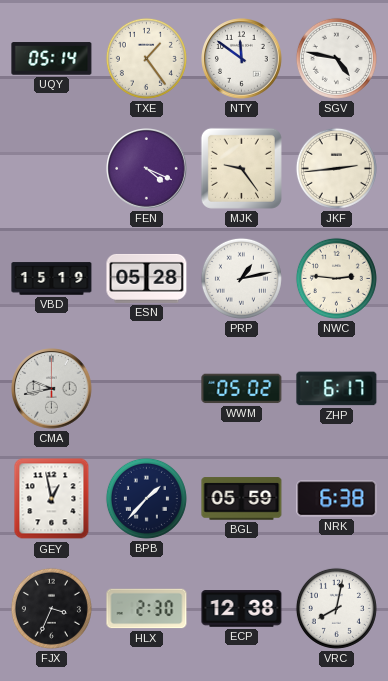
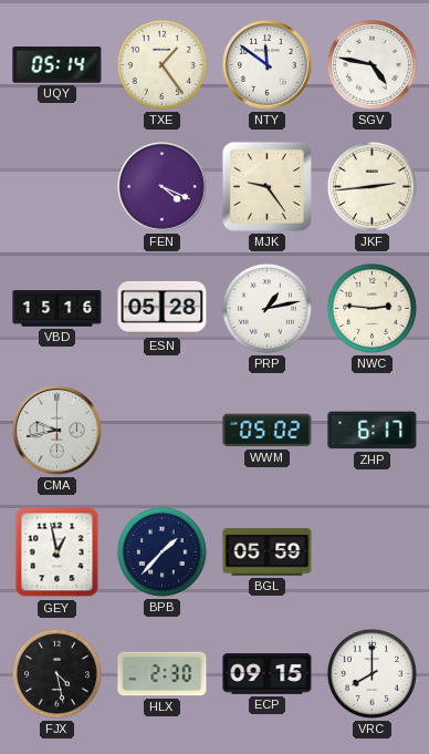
VBD: 15:19 -> 15:16
NRK: 6:38 -> none
FJX: 3:34 -> 4:28
ECP: 12:38 -> 09:15
VRC: 8:02 -> 8:00
